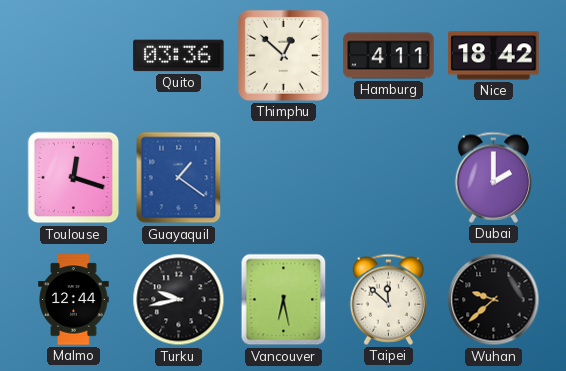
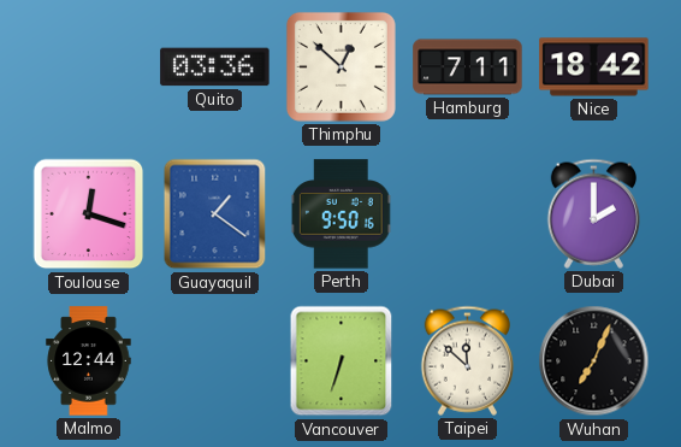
Hamburg: 4:11 -> 7:11
Perth: none -> 9:50
Turku: 9:43 -> none
Vancouver: 6:28 -> 6:33
Wuhan: 9:38 -> 7:04
